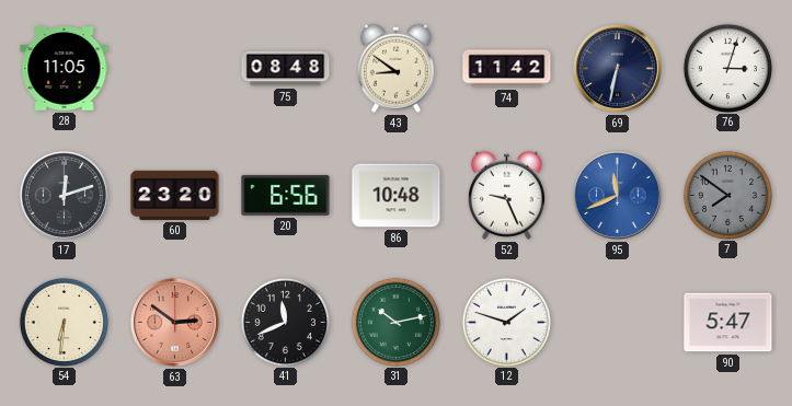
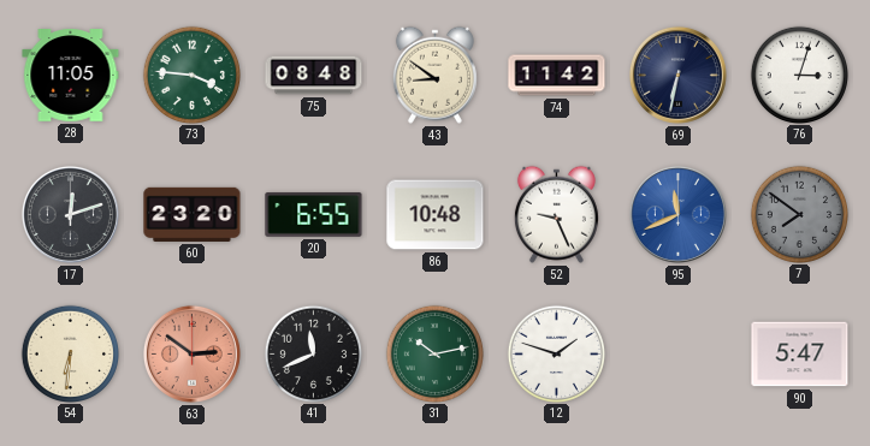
73: none -> 3:46
20: 6:56 -> 6:55
